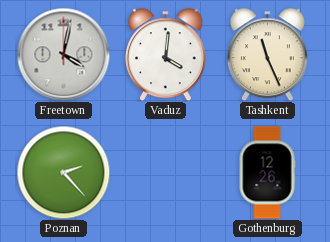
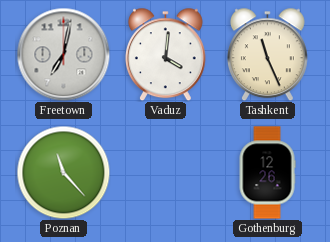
Freetown: 4:02 -> 7:02
Poznan: 2:23 -> 11:23
